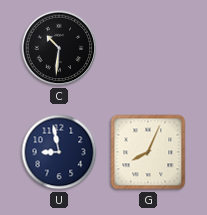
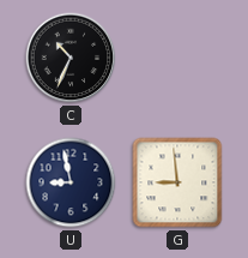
C: 10:31 -> 10:34
G: 8:04 -> 8:59
